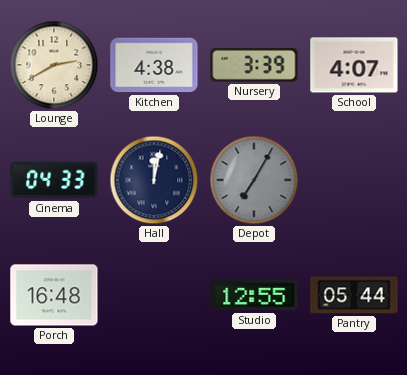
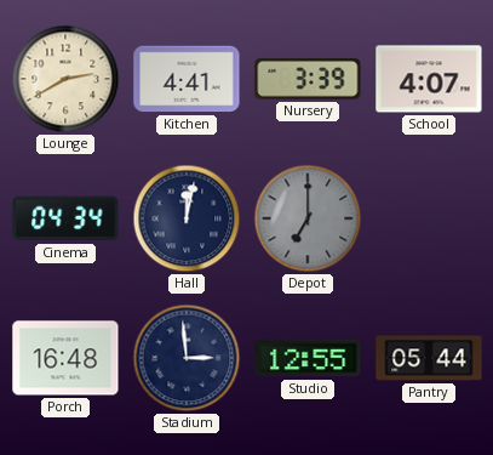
Kitchen: 4:38 -> 4:41
Cinema: 04:33 -> 04:34
Depot: 7:05 -> 7:00
Stadium: none -> 2:59
